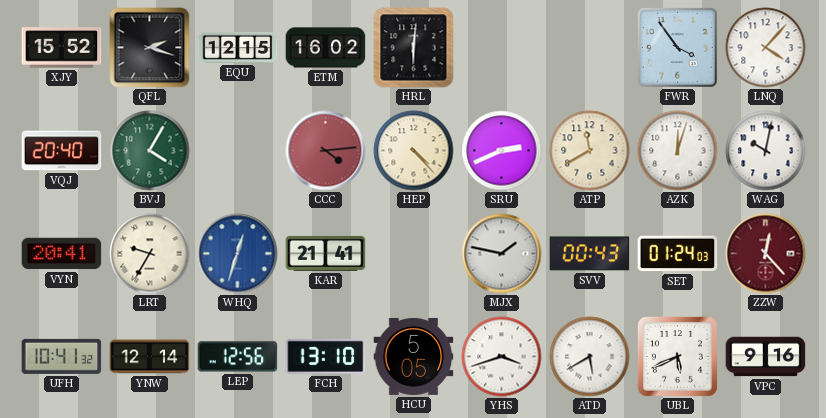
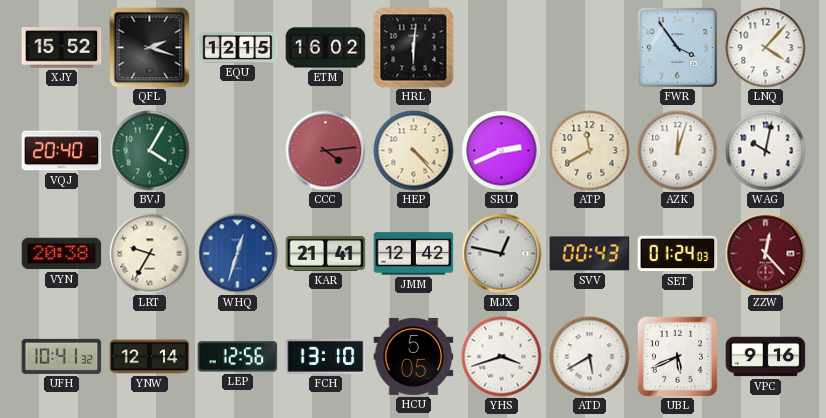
VYN: 20:41 -> 20:38
JMM: none -> 12:42
MJX: 1:47 -> 12:47
